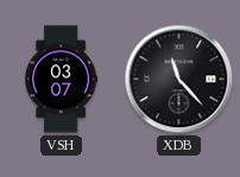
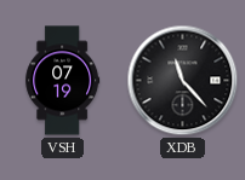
VSH: 03:07 -> 07:19
